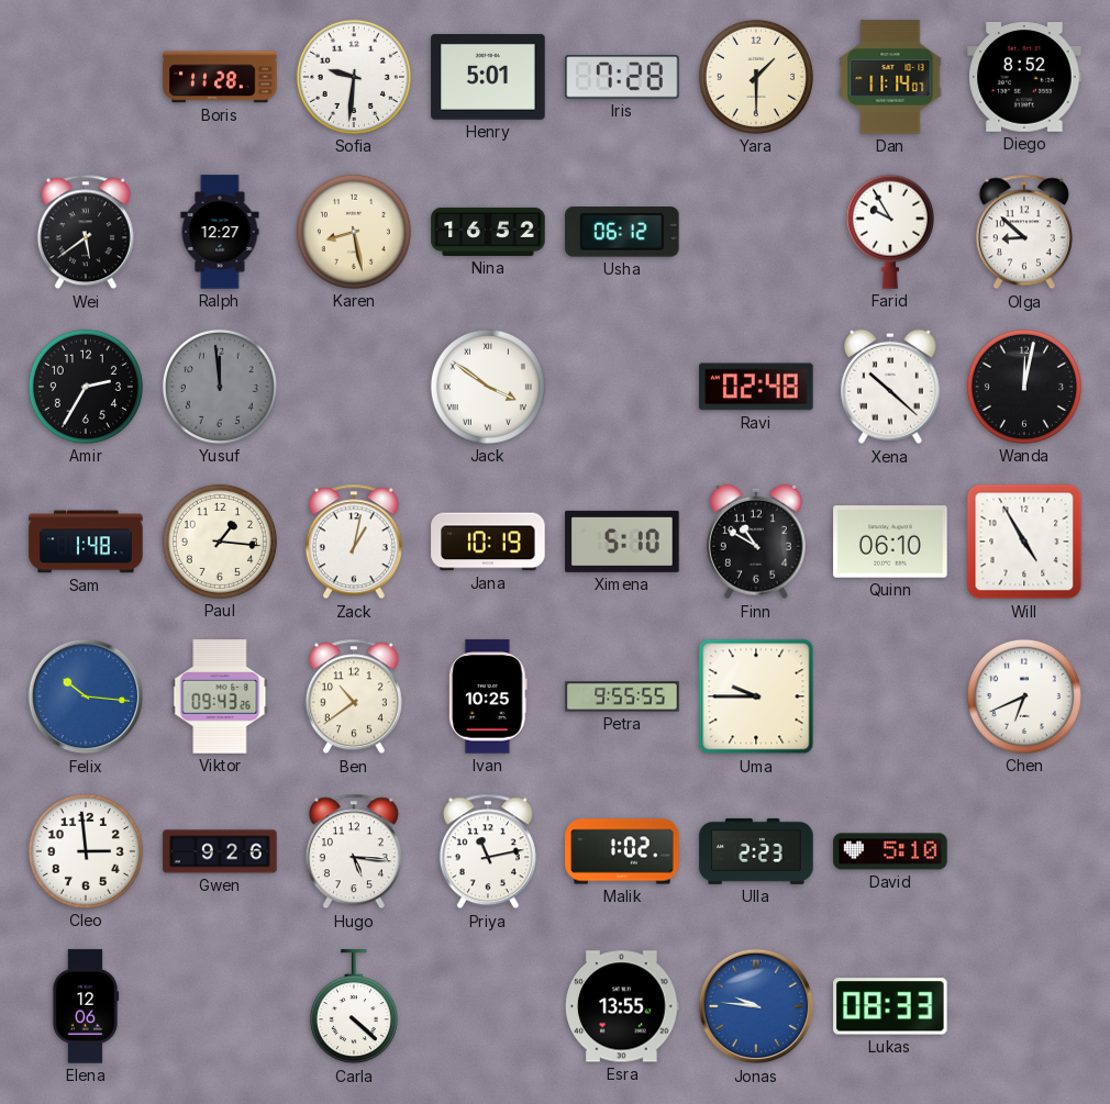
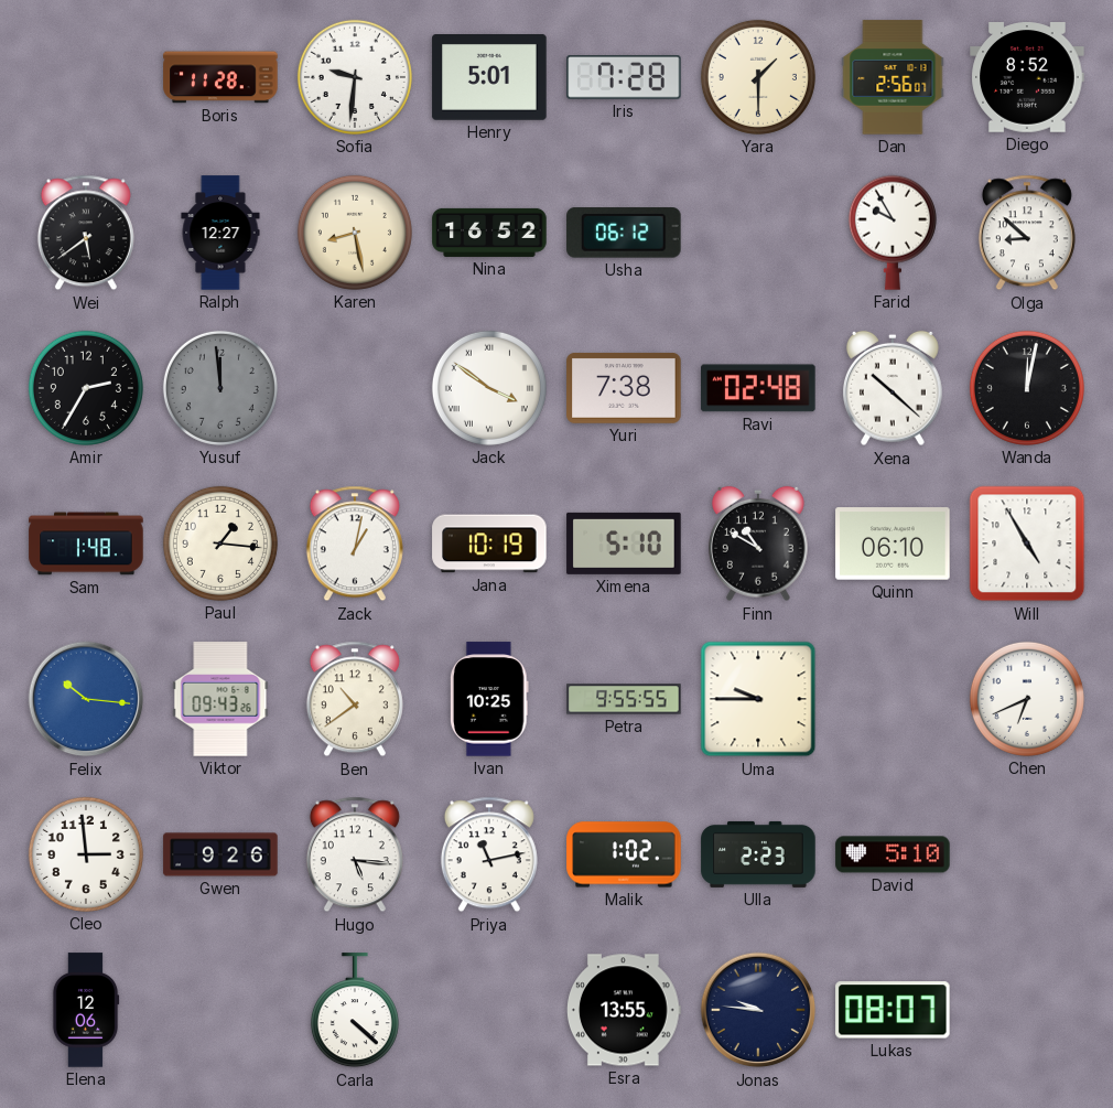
Dan: 11:14 -> 2:56
Yuri: none -> 7:38
Jonas dial: blue -> navy
Lukas: 08:33 -> 08:07
